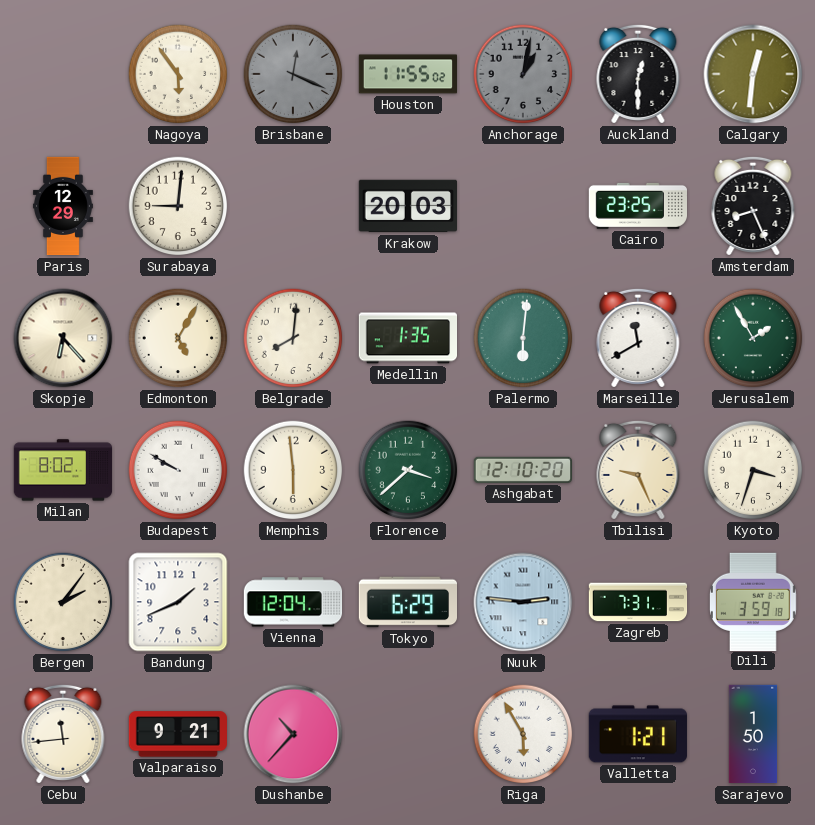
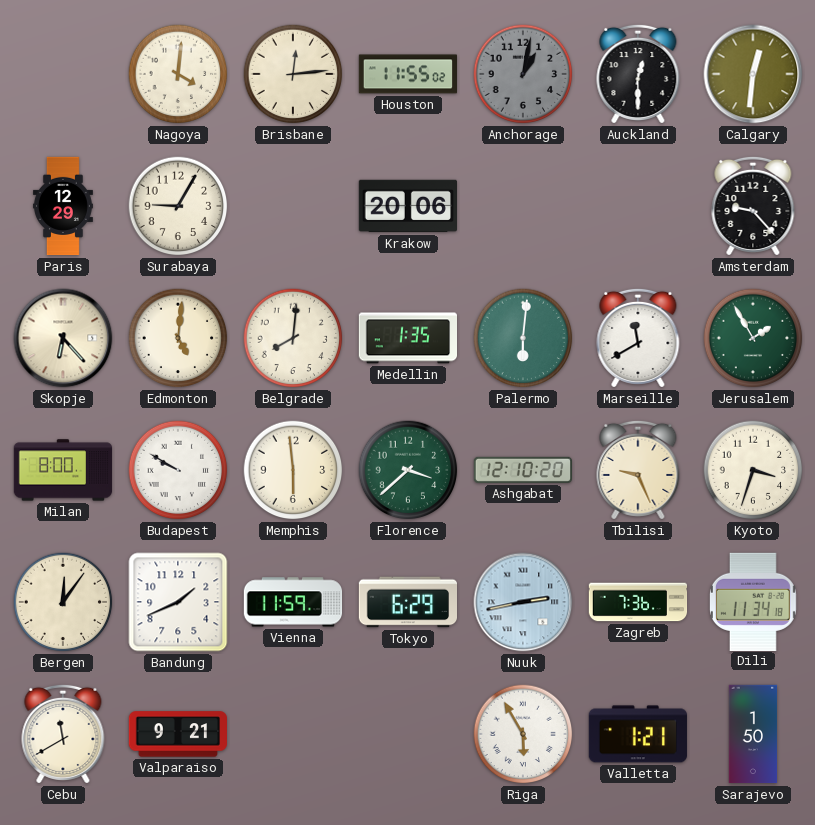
Nagoya: 5:54 -> 4:01
Brisbane: 12:19 -> 12:14
Brisbane dial: grey -> cream
Surabaya: 9:01 -> 9:05
Krakow: 20:03 -> 20:06
Cairo: 23:25 -> none
Amsterdam: 8:26 -> 9:23
Edmonton: 5:05 -> 5:01
Milan: 8:02 -> 8:00
Bergen: 2:06 -> 12:06
Vienna: 12:04 -> 11:59
Nuuk: 2:46 -> 2:43
Zagreb: 7:31 -> 7:36
Dili: 3:59 -> 11:34
Cebu: 11:44 -> 11:40
Dushanbe: 10:37 -> none
